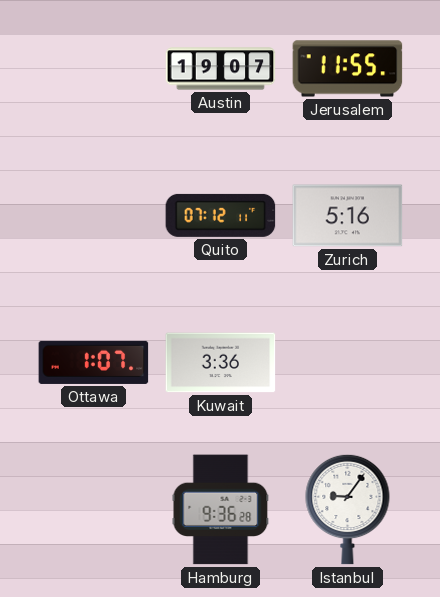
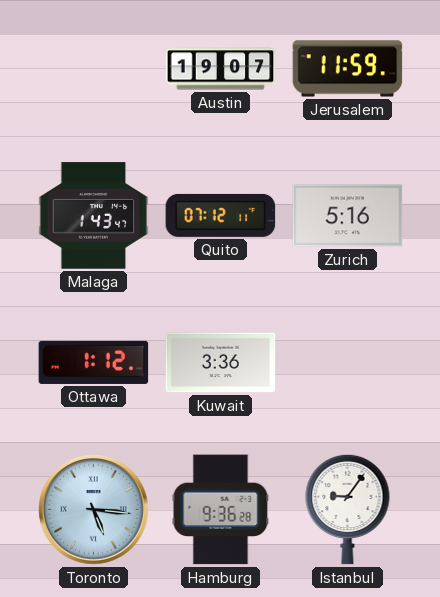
Jerusalem: 11:55 -> 11:59
Malaga: none -> 1:43
Ottawa: 1:07 -> 1:12
Toronto: none -> 5:16
